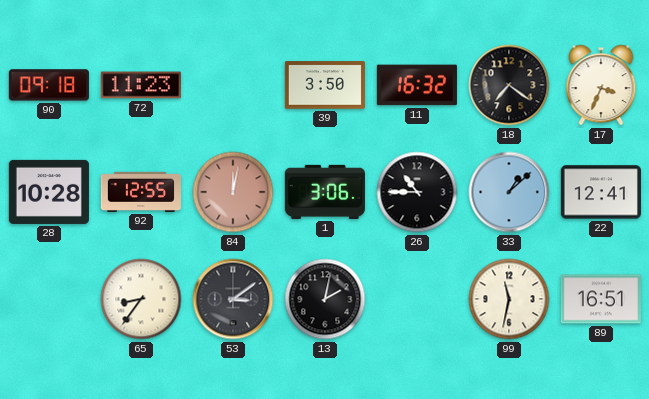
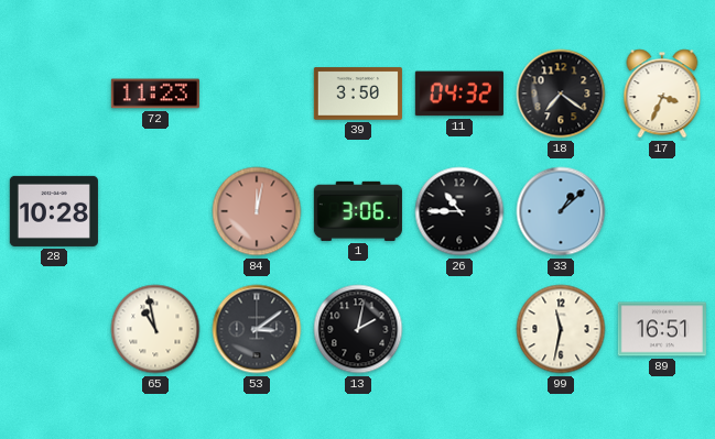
90: 09:18 -> none
11: 16:32 -> 04:32
92: 12:55 -> none
22: 12:41 -> none
65: 8:36 -> 10:58
